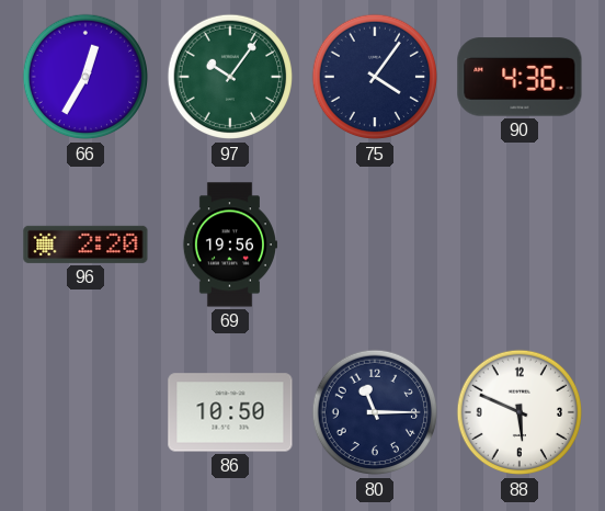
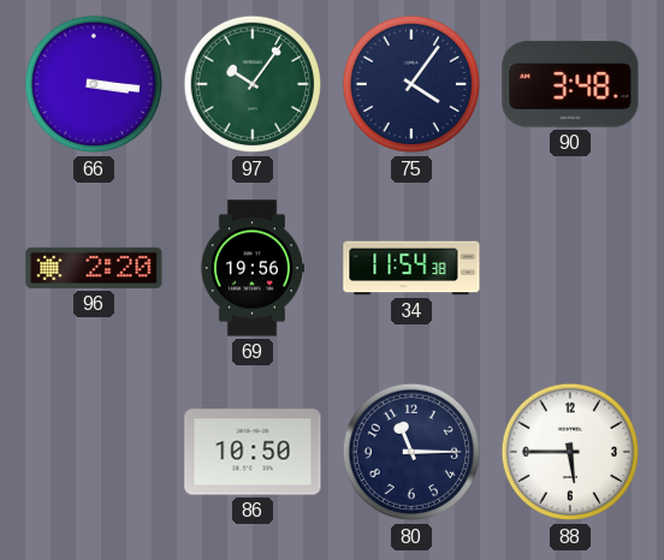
66: 12:35 -> 3:16
90: 4:36 -> 3:48
34: none -> 11:54
88: 5:49 -> 5:45
